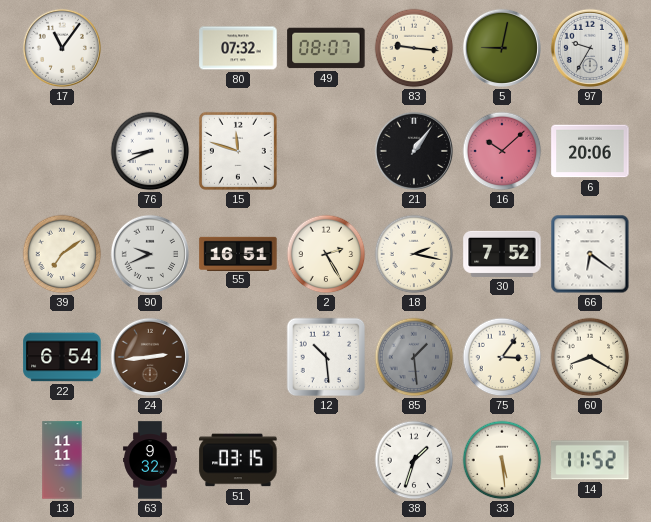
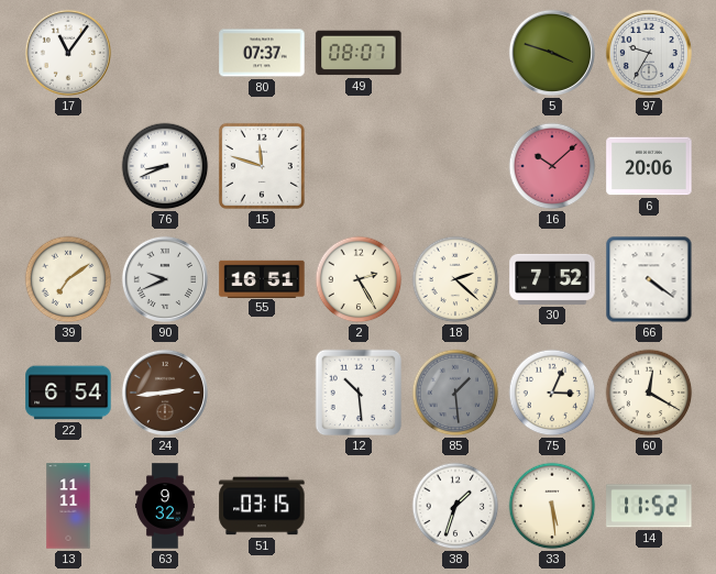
80: 07:32 -> 07:37
83: 9:16 -> none
5: 9:02 -> 3:48
21: 1:06 -> none
18: 2:17 -> 2:22
66: 6:21 -> 4:21
75: 3:06 -> 3:04
60: 8:20 -> 12:20
